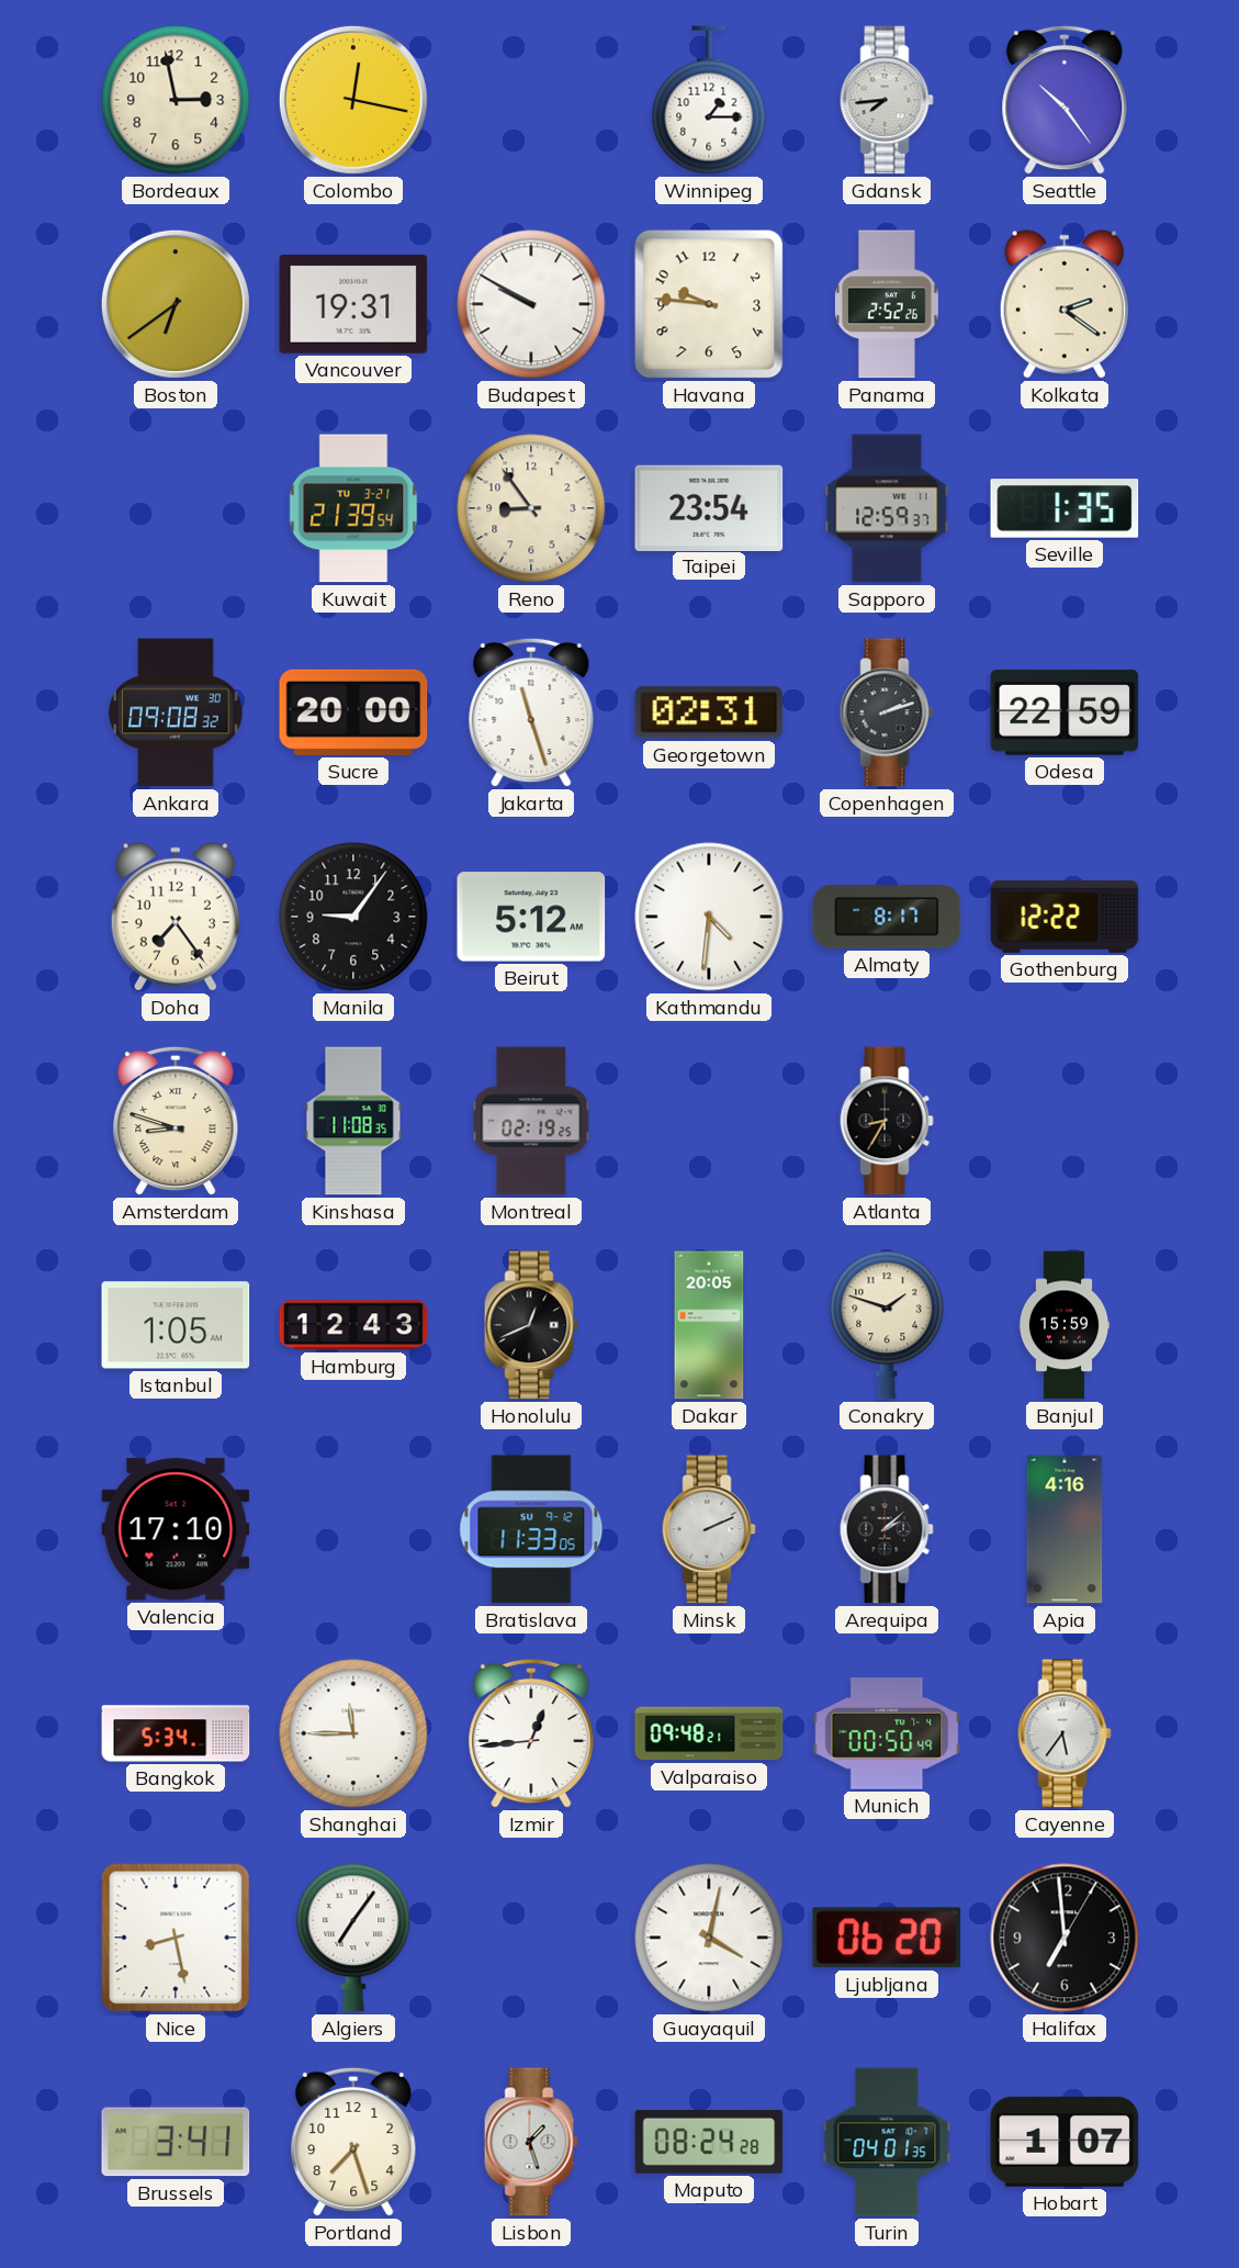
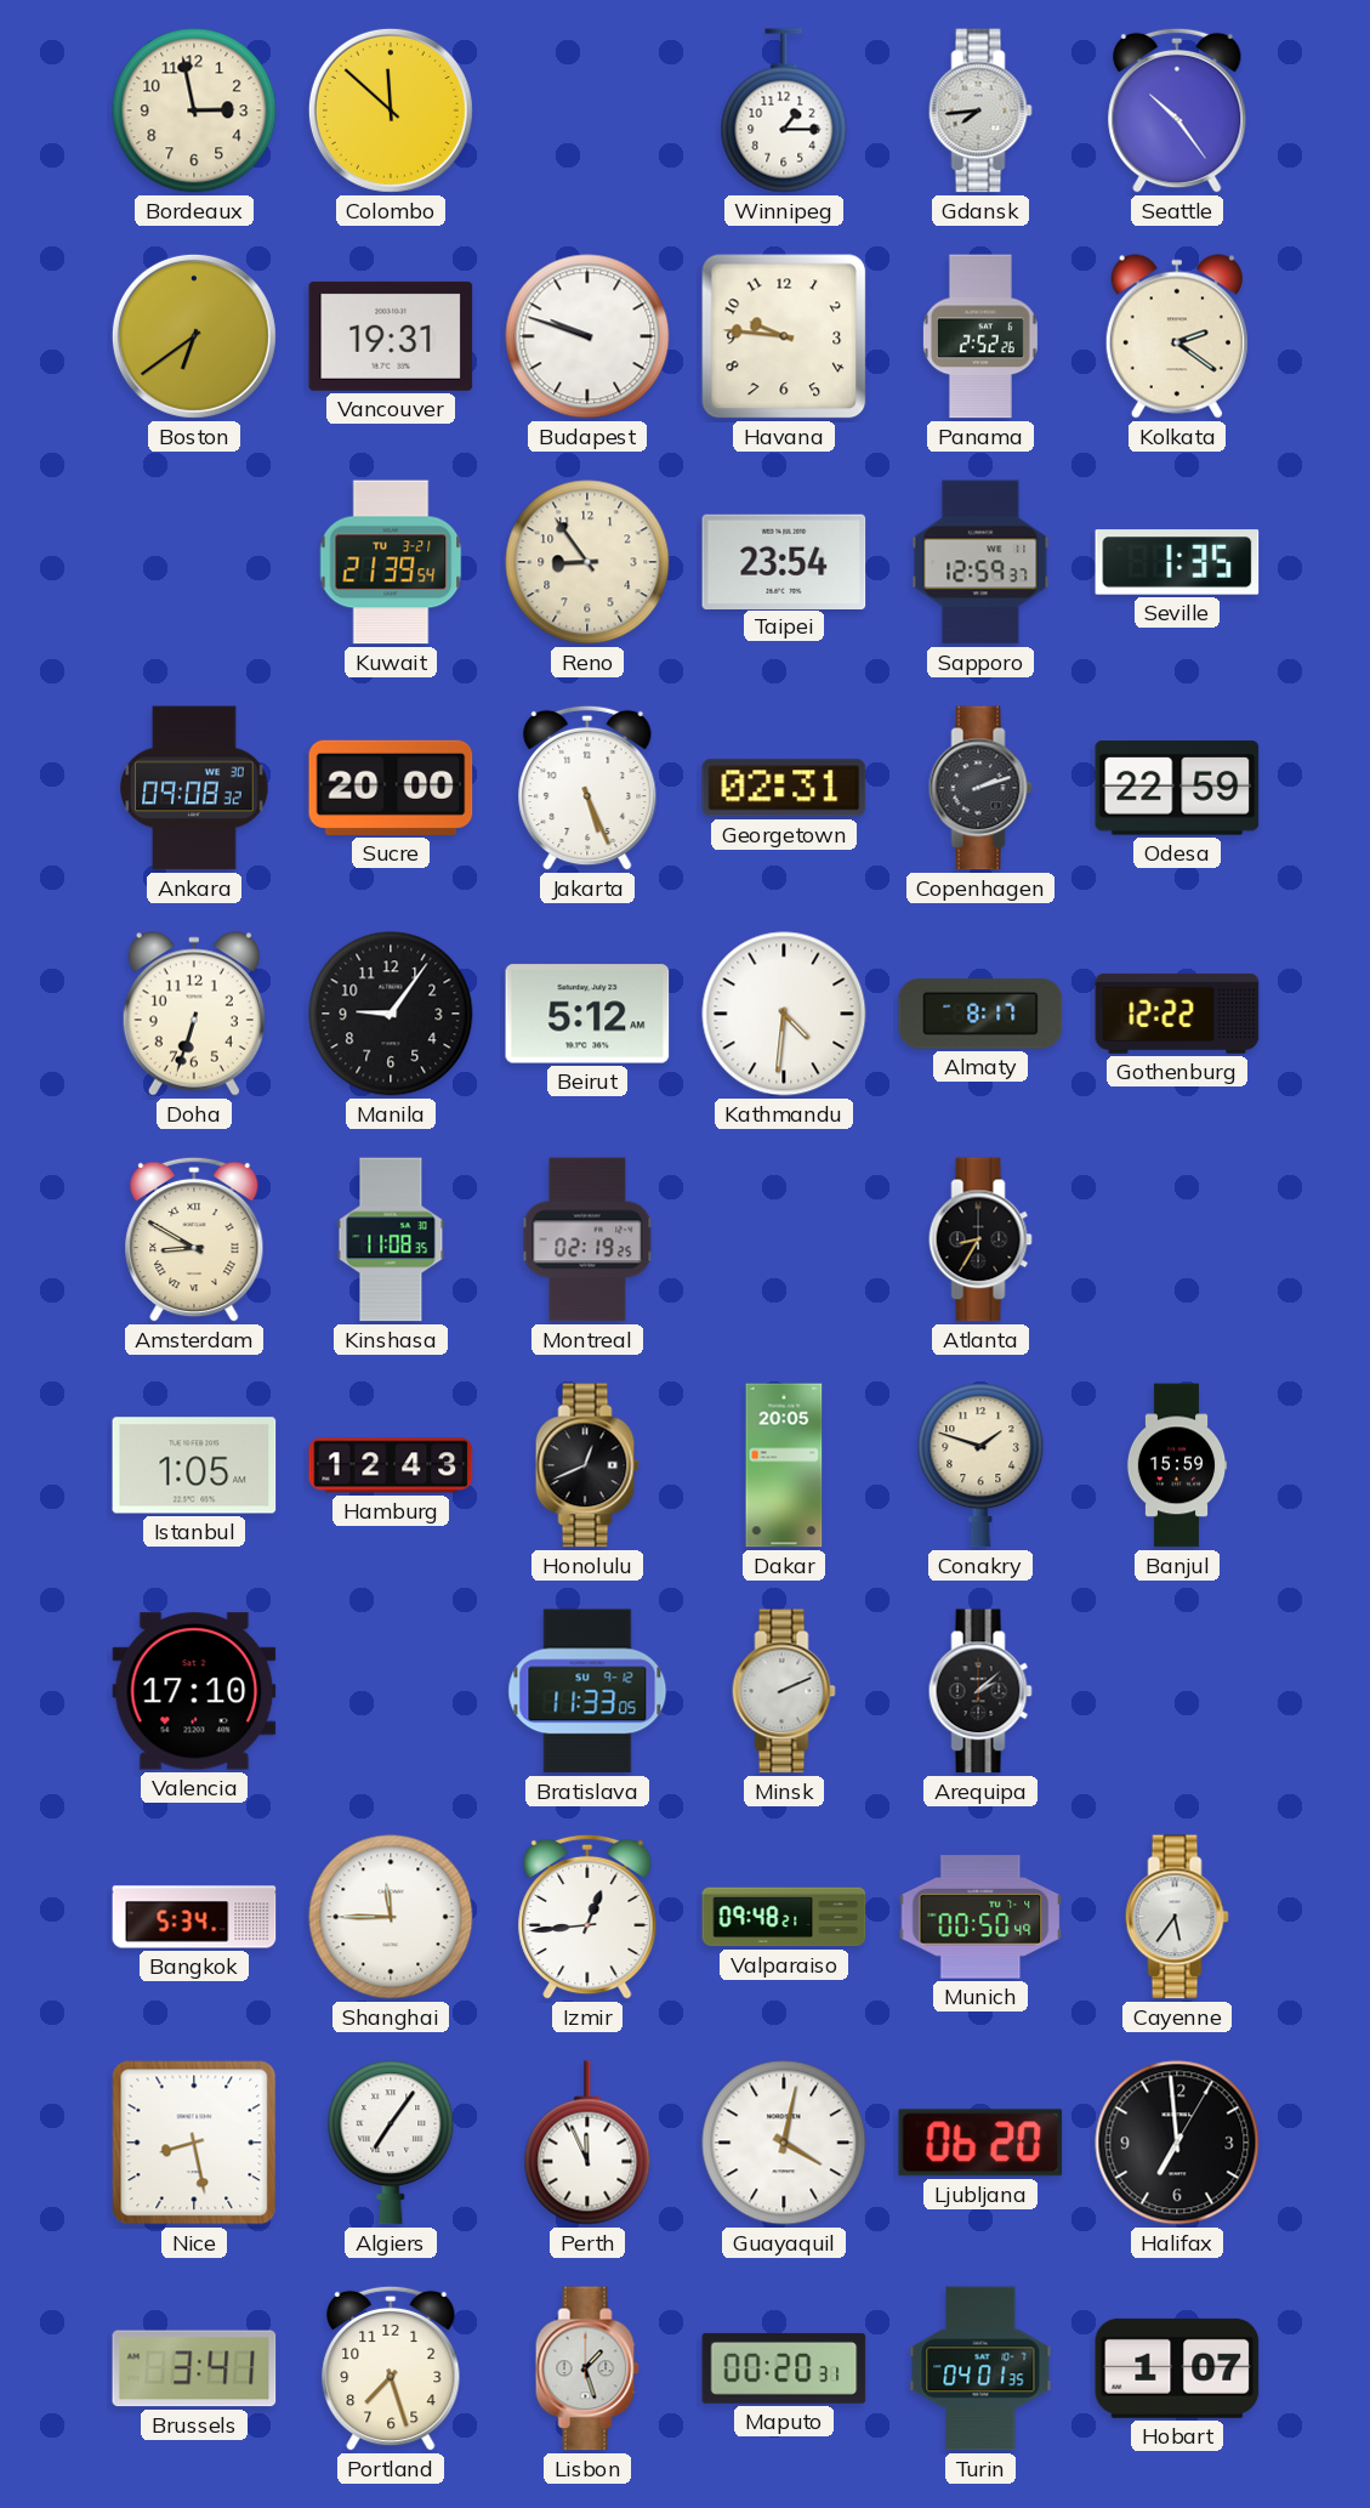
Colombo: 12:17 -> 11:52
Budapest: 9:50 -> 9:48
Jakarta: 11:27 -> 5:26
Doha: 7:24 -> 6:33
Amsterdam: 8:48 -> 8:50
Apia: 4:16 -> none
Perth: none -> 11:56
Maputo: 08:24 -> 00:20
